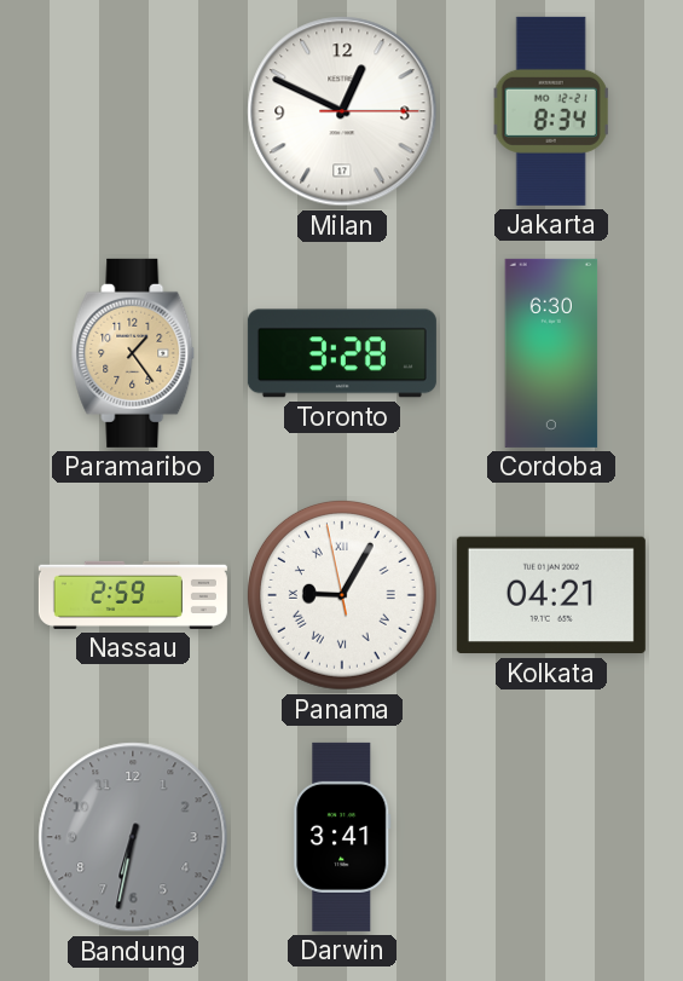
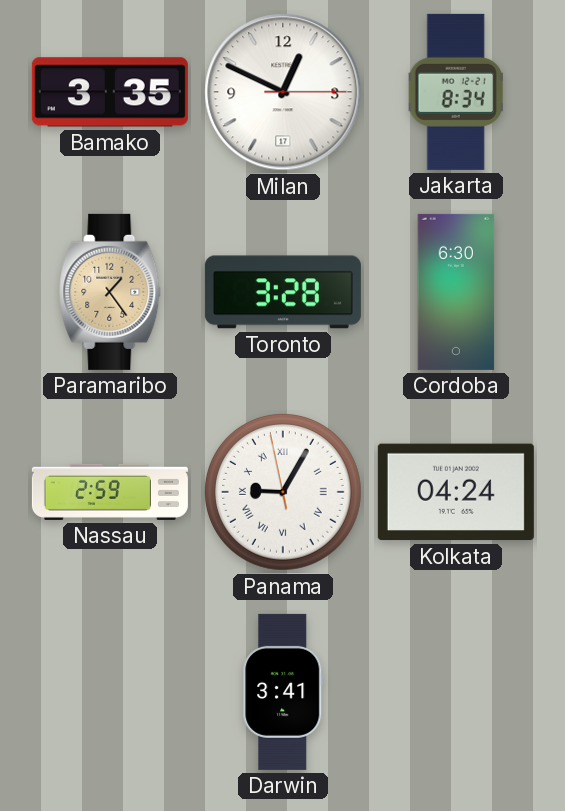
Bamako: none -> 3:35
Kolkata: 04:21 -> 04:24
Bandung: 6:32 -> none
